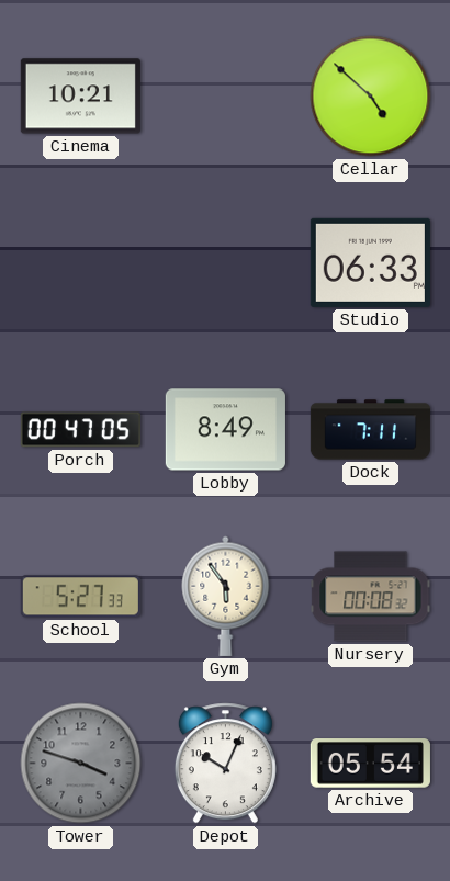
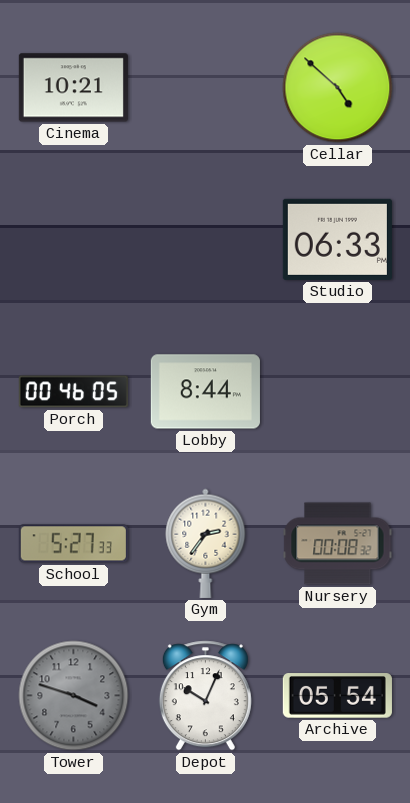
Porch: 00:47 -> 00:46
Lobby: 8:49 -> 8:44
Dock: 7:11 -> none
Gym: 5:54 -> 2:36
